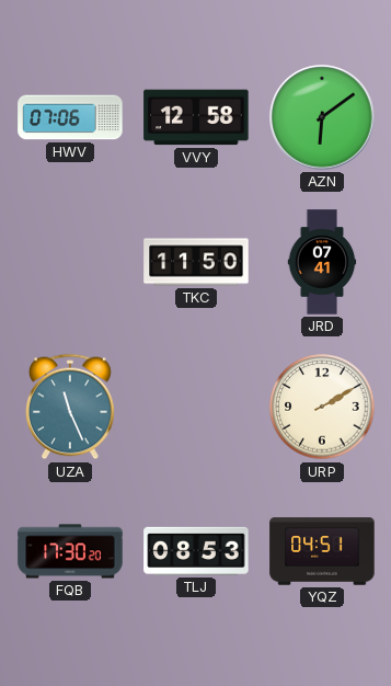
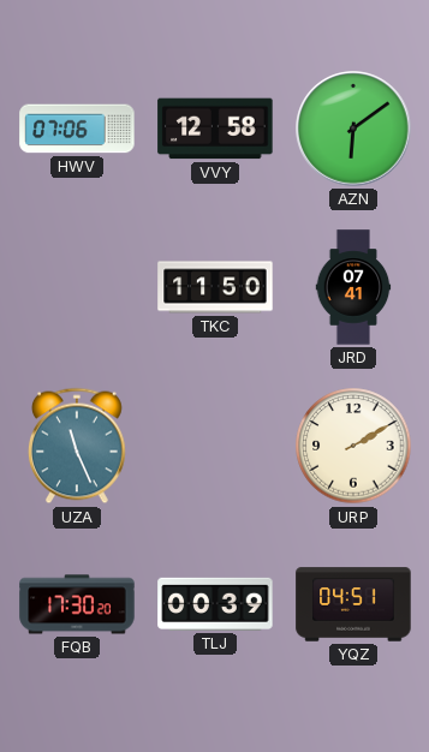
TLJ: 08:53 -> 00:39
